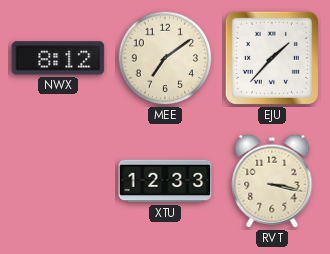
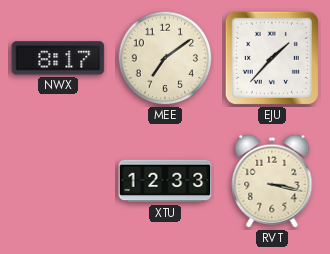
NWX: 8:12 -> 8:17
